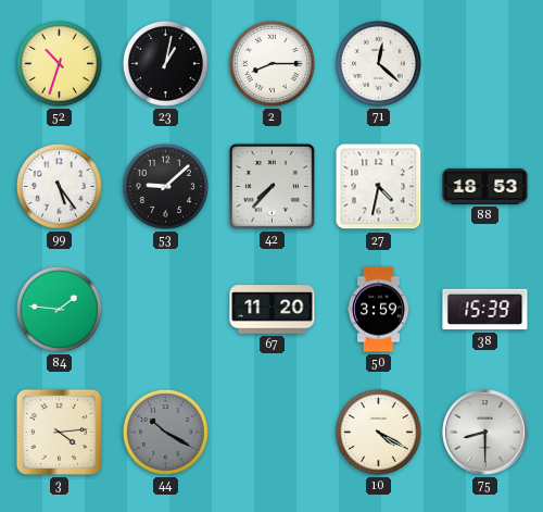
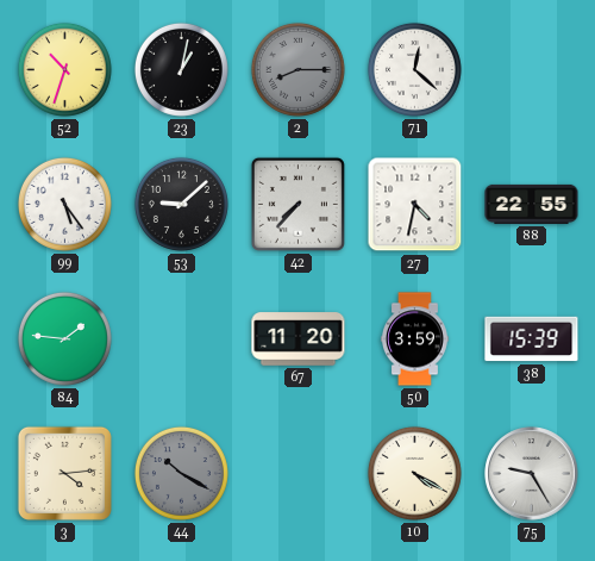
2 dial: white -> grey
88: 18:53 -> 22:55
75: 8:30 -> 9:25
